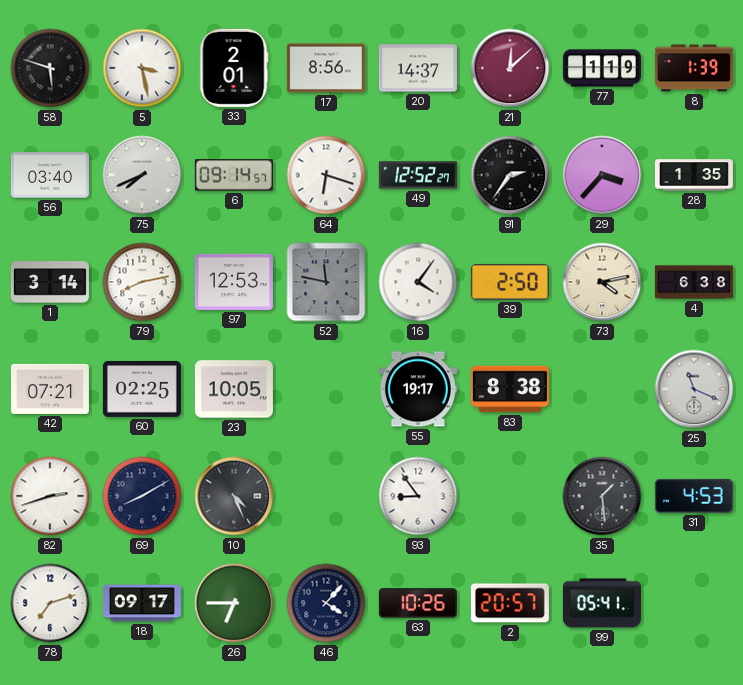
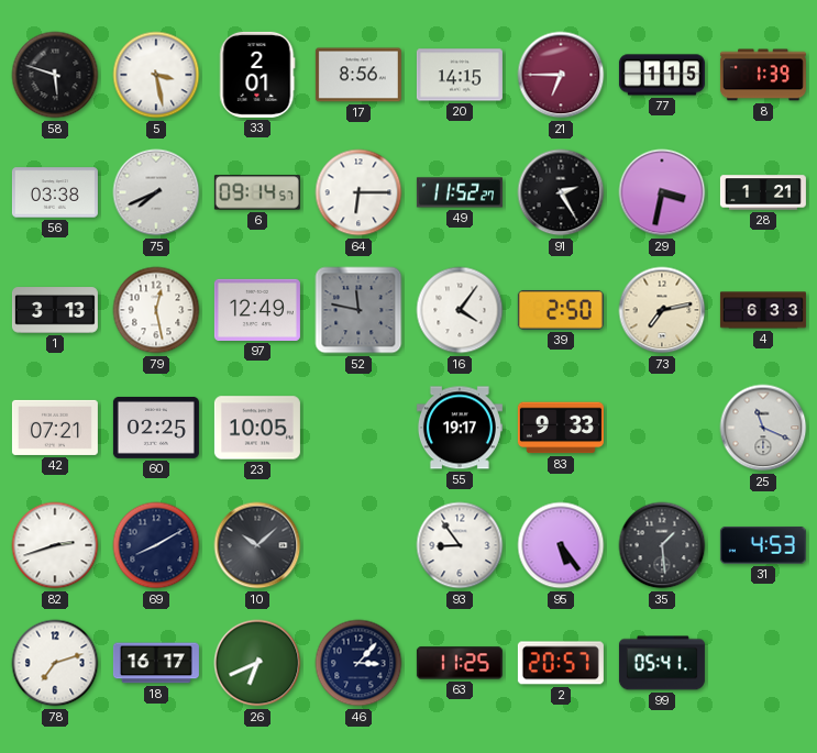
20: 14:37 -> 14:15
21: 12:08 -> 6:45
77: 1:19 -> 1:15
56: 03:40 -> 03:38
64: 6:18 -> 6:15
49: 12:52 -> 11:52
91: 2:36 -> 2:25
29: 3:37 -> 3:32
28: 1:35 -> 1:21
1: 3:14 -> 3:13
79: 8:13 -> 12:28
97: 12:53 -> 12:49
73: 4:13 -> 7:13
4: 6:38 -> 6:33
83: 8:38 -> 9:33
10: 4:26 -> 10:08
95: none -> 5:24
18: 09:17 -> 16:17
26: 6:45 -> 6:41
46: 4:07 -> 3:07
63: 10:26 -> 11:25
